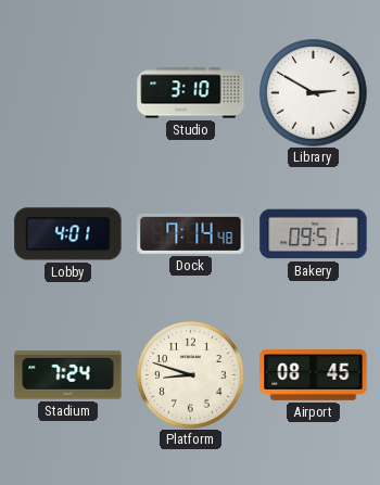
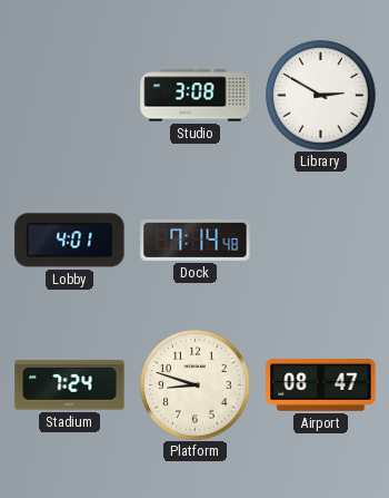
Studio: 3:10 -> 3:08
Bakery: 09:51 -> none
Airport: 08:45 -> 08:47
